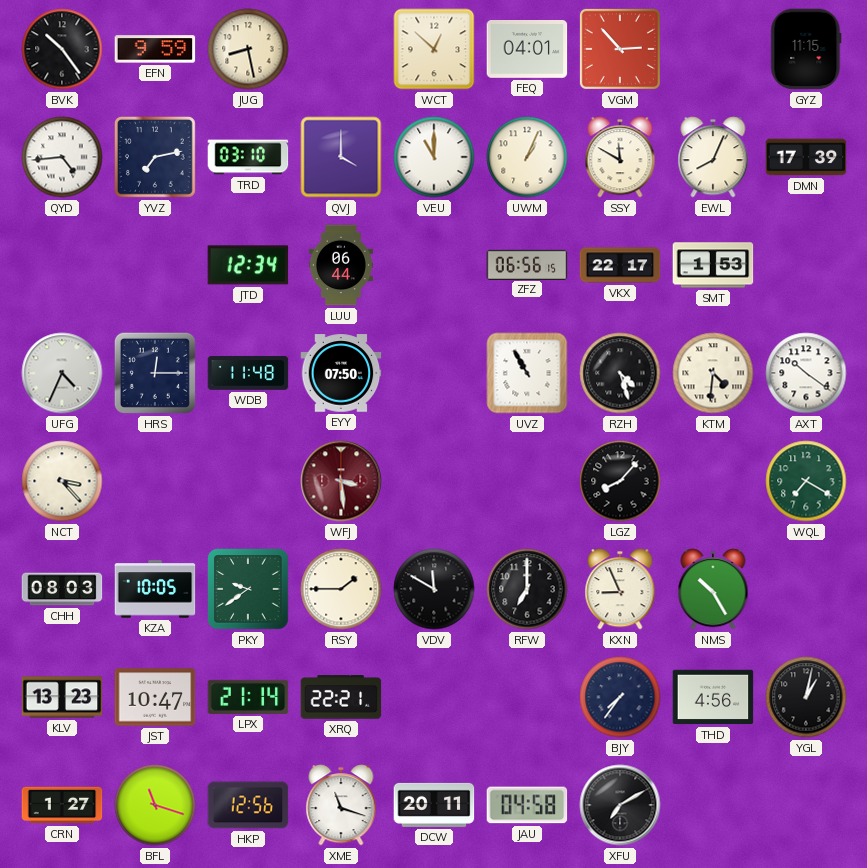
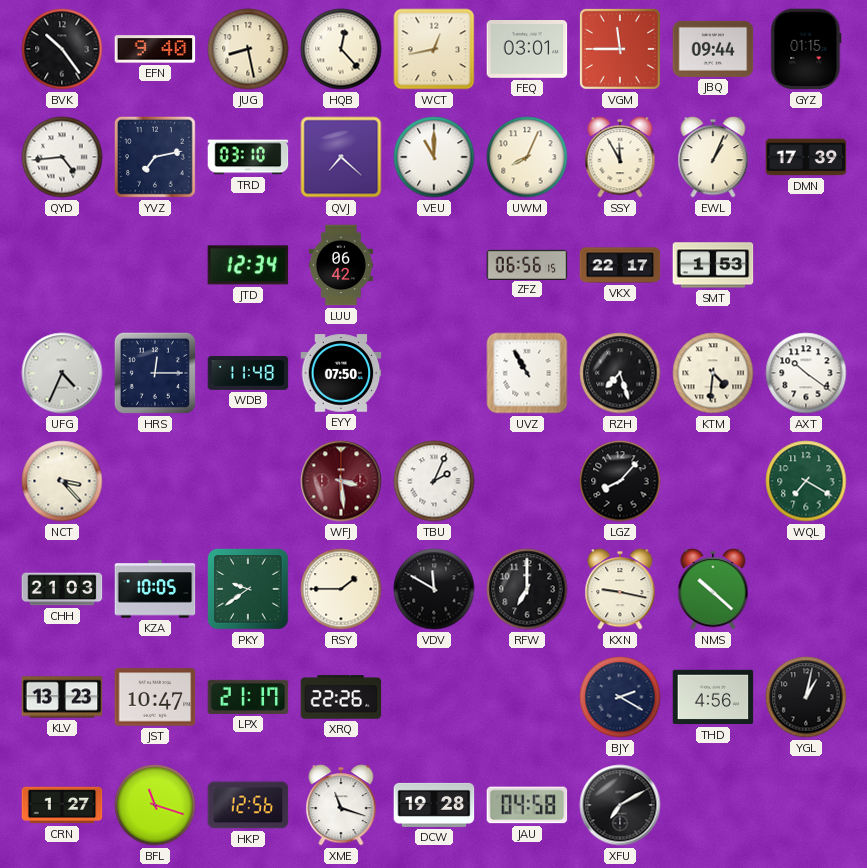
EFN: 9:59 -> 9:40
HQB: none -> 12:23
WCT: 12:52 -> 12:43
FEQ: 04:01 -> 03:01
VGM: 2:53 -> 11:45
JBQ: none -> 09:44
GYZ: 11:15 -> 01:15
QVJ: 4:00 -> 7:22
UWM: 1:04 -> 8:04
SSY: 11:50 -> 11:55
EWL: 8:04 -> 1:04
LUU: 06:44 -> 06:42
RZH: 4:27 -> 7:27
TBU: none -> 2:04
CHH: 08:03 -> 21:03
KXN: 8:56 -> 9:17
NMS: 10:25 -> 10:22
LPX: 21:14 -> 21:17
XRQ: 22:21 -> 22:26
BJY: 7:36 -> 2:20
DCW: 20:11 -> 19:28
